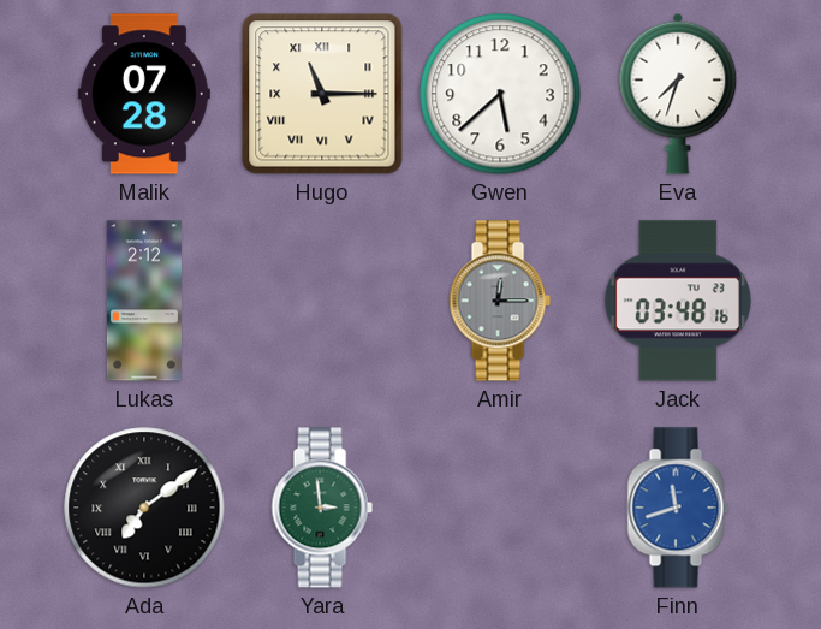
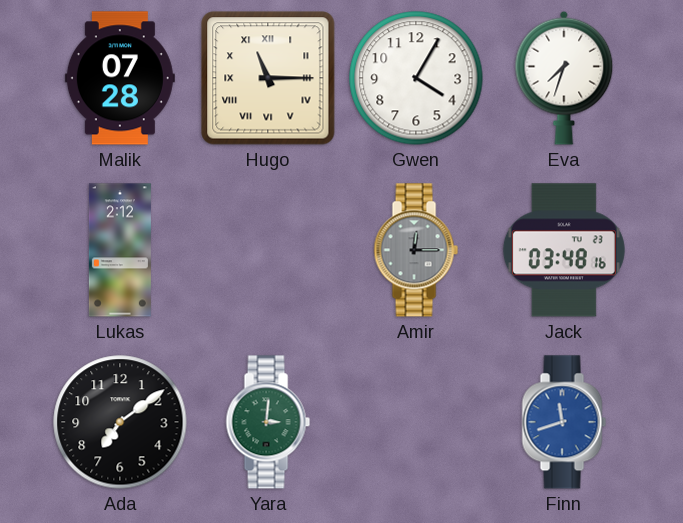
Gwen: 5:38 -> 4:05
Ada numerals: Roman -> Arabic
Yara: 2:59 -> 3:01
